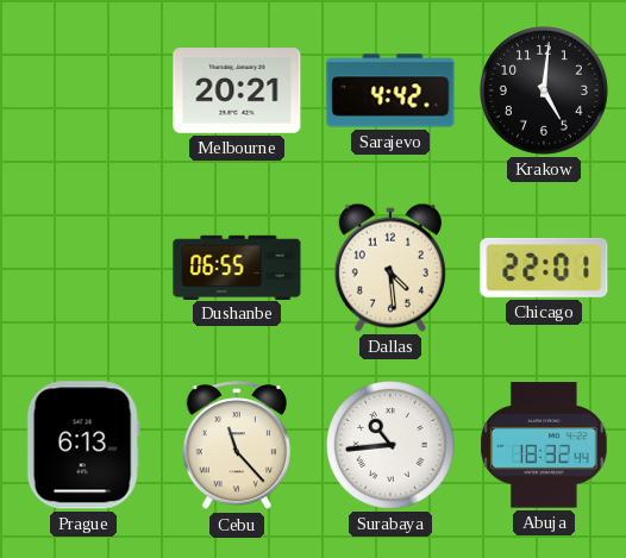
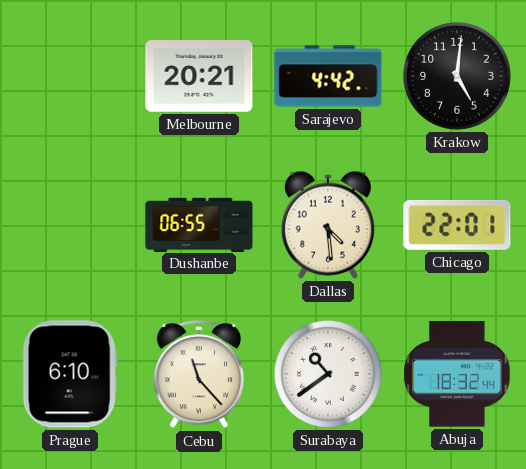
Prague: 6:13 -> 6:10
Surabaya: 10:44 -> 10:39
